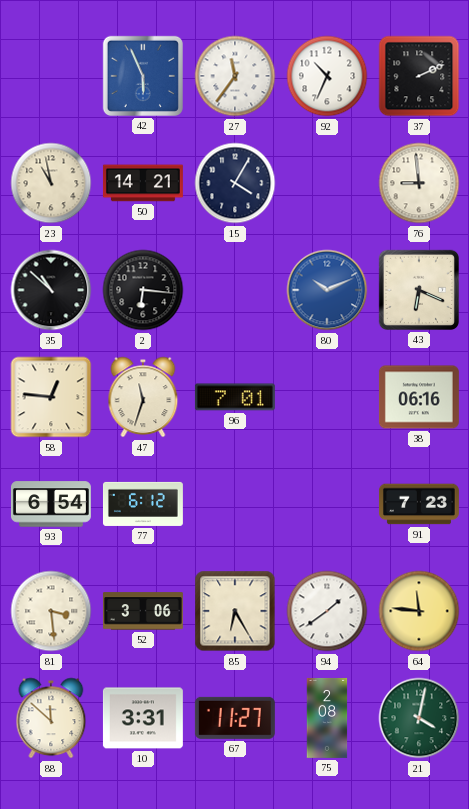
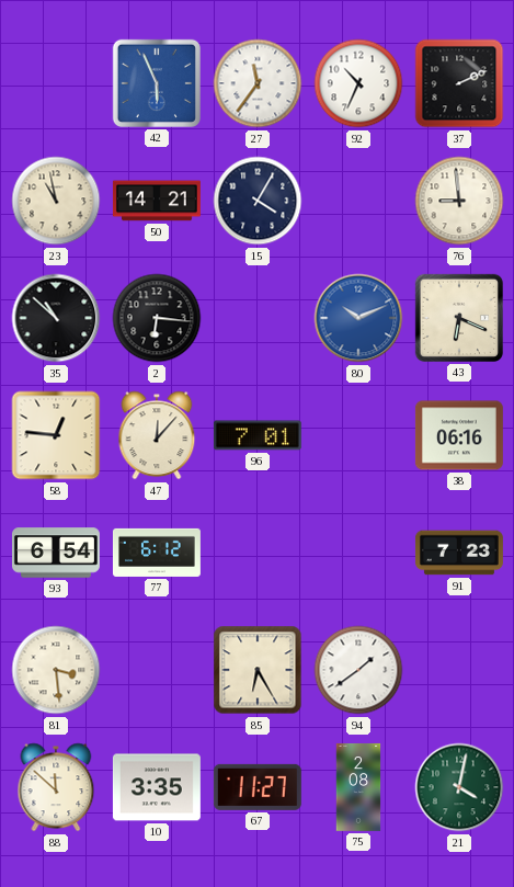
47: 11:33 -> 12:07
52: 3:06 -> none
64: 11:46 -> none
10: 3:31 -> 3:35
